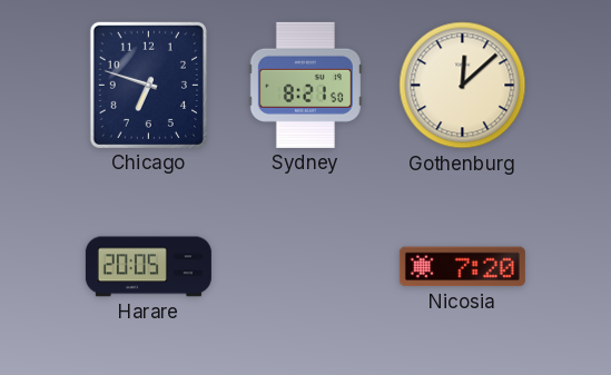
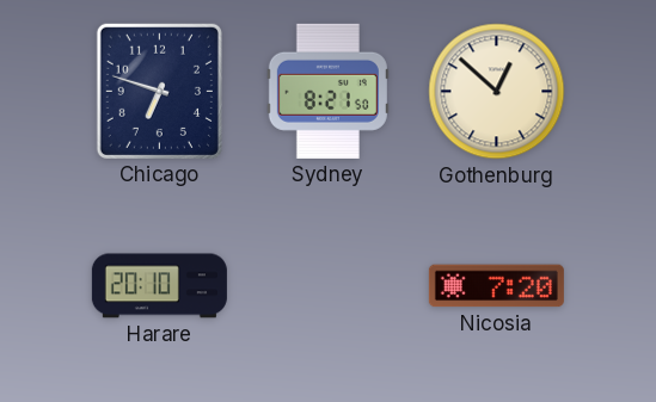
Gothenburg: 12:08 -> 12:52
Harare: 20:05 -> 20:10
